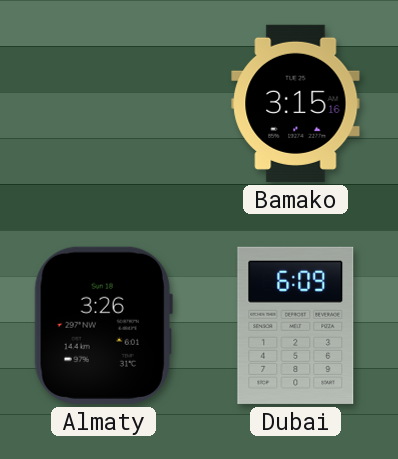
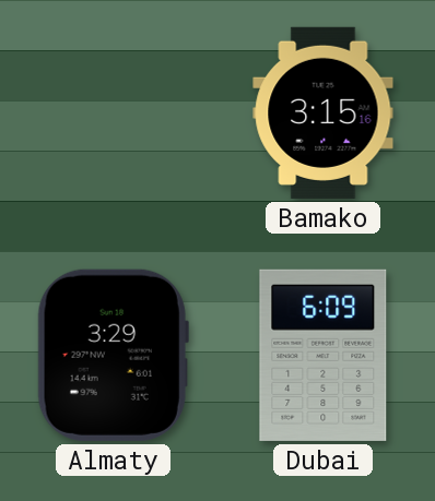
Almaty: 3:26 -> 3:29
